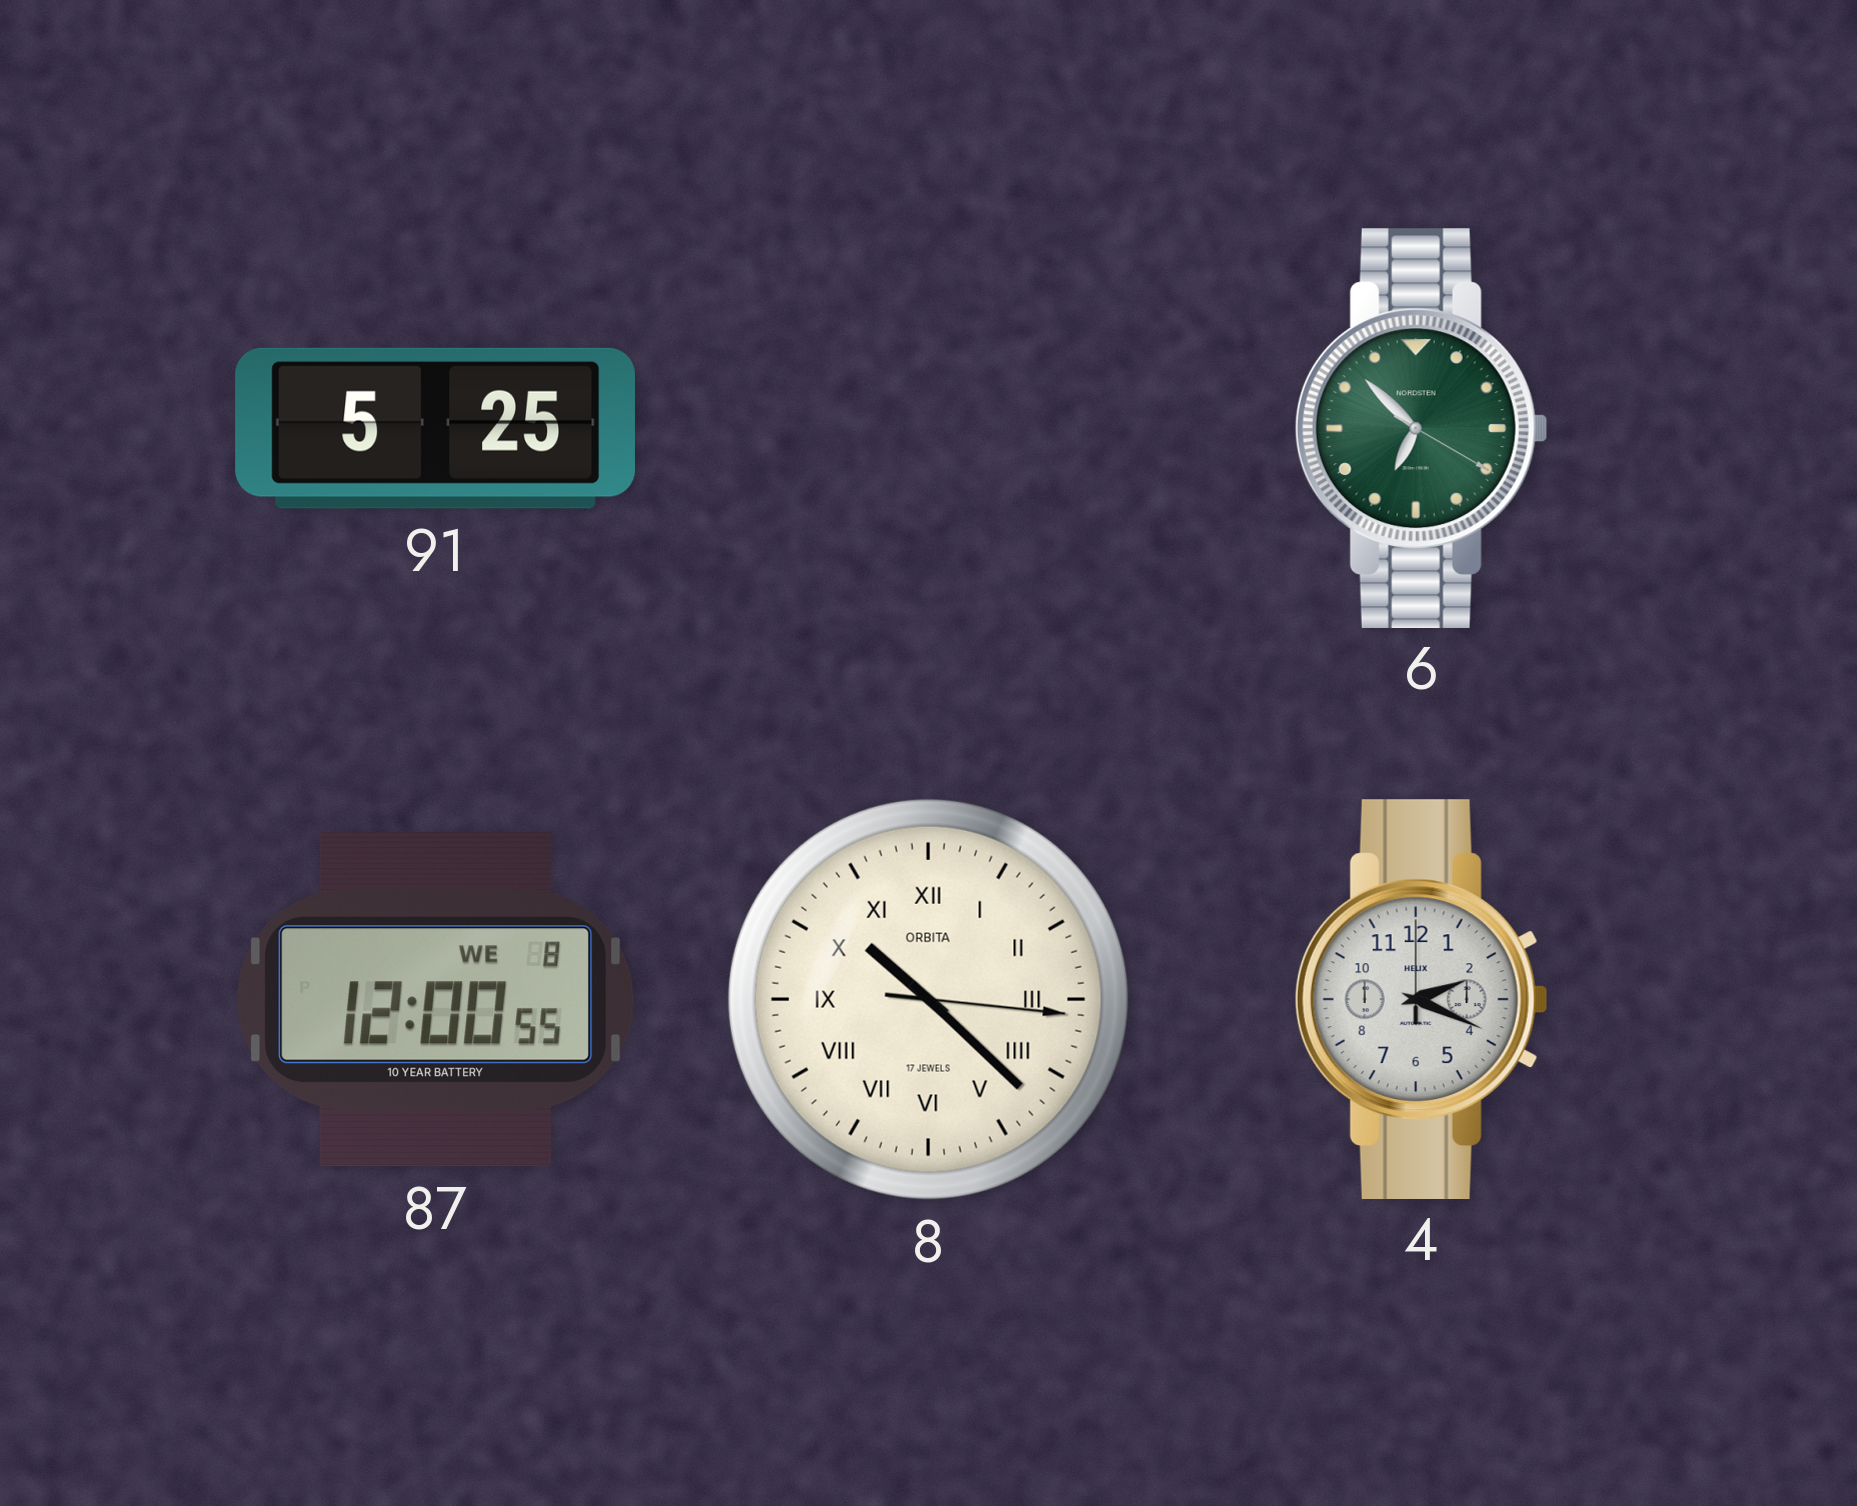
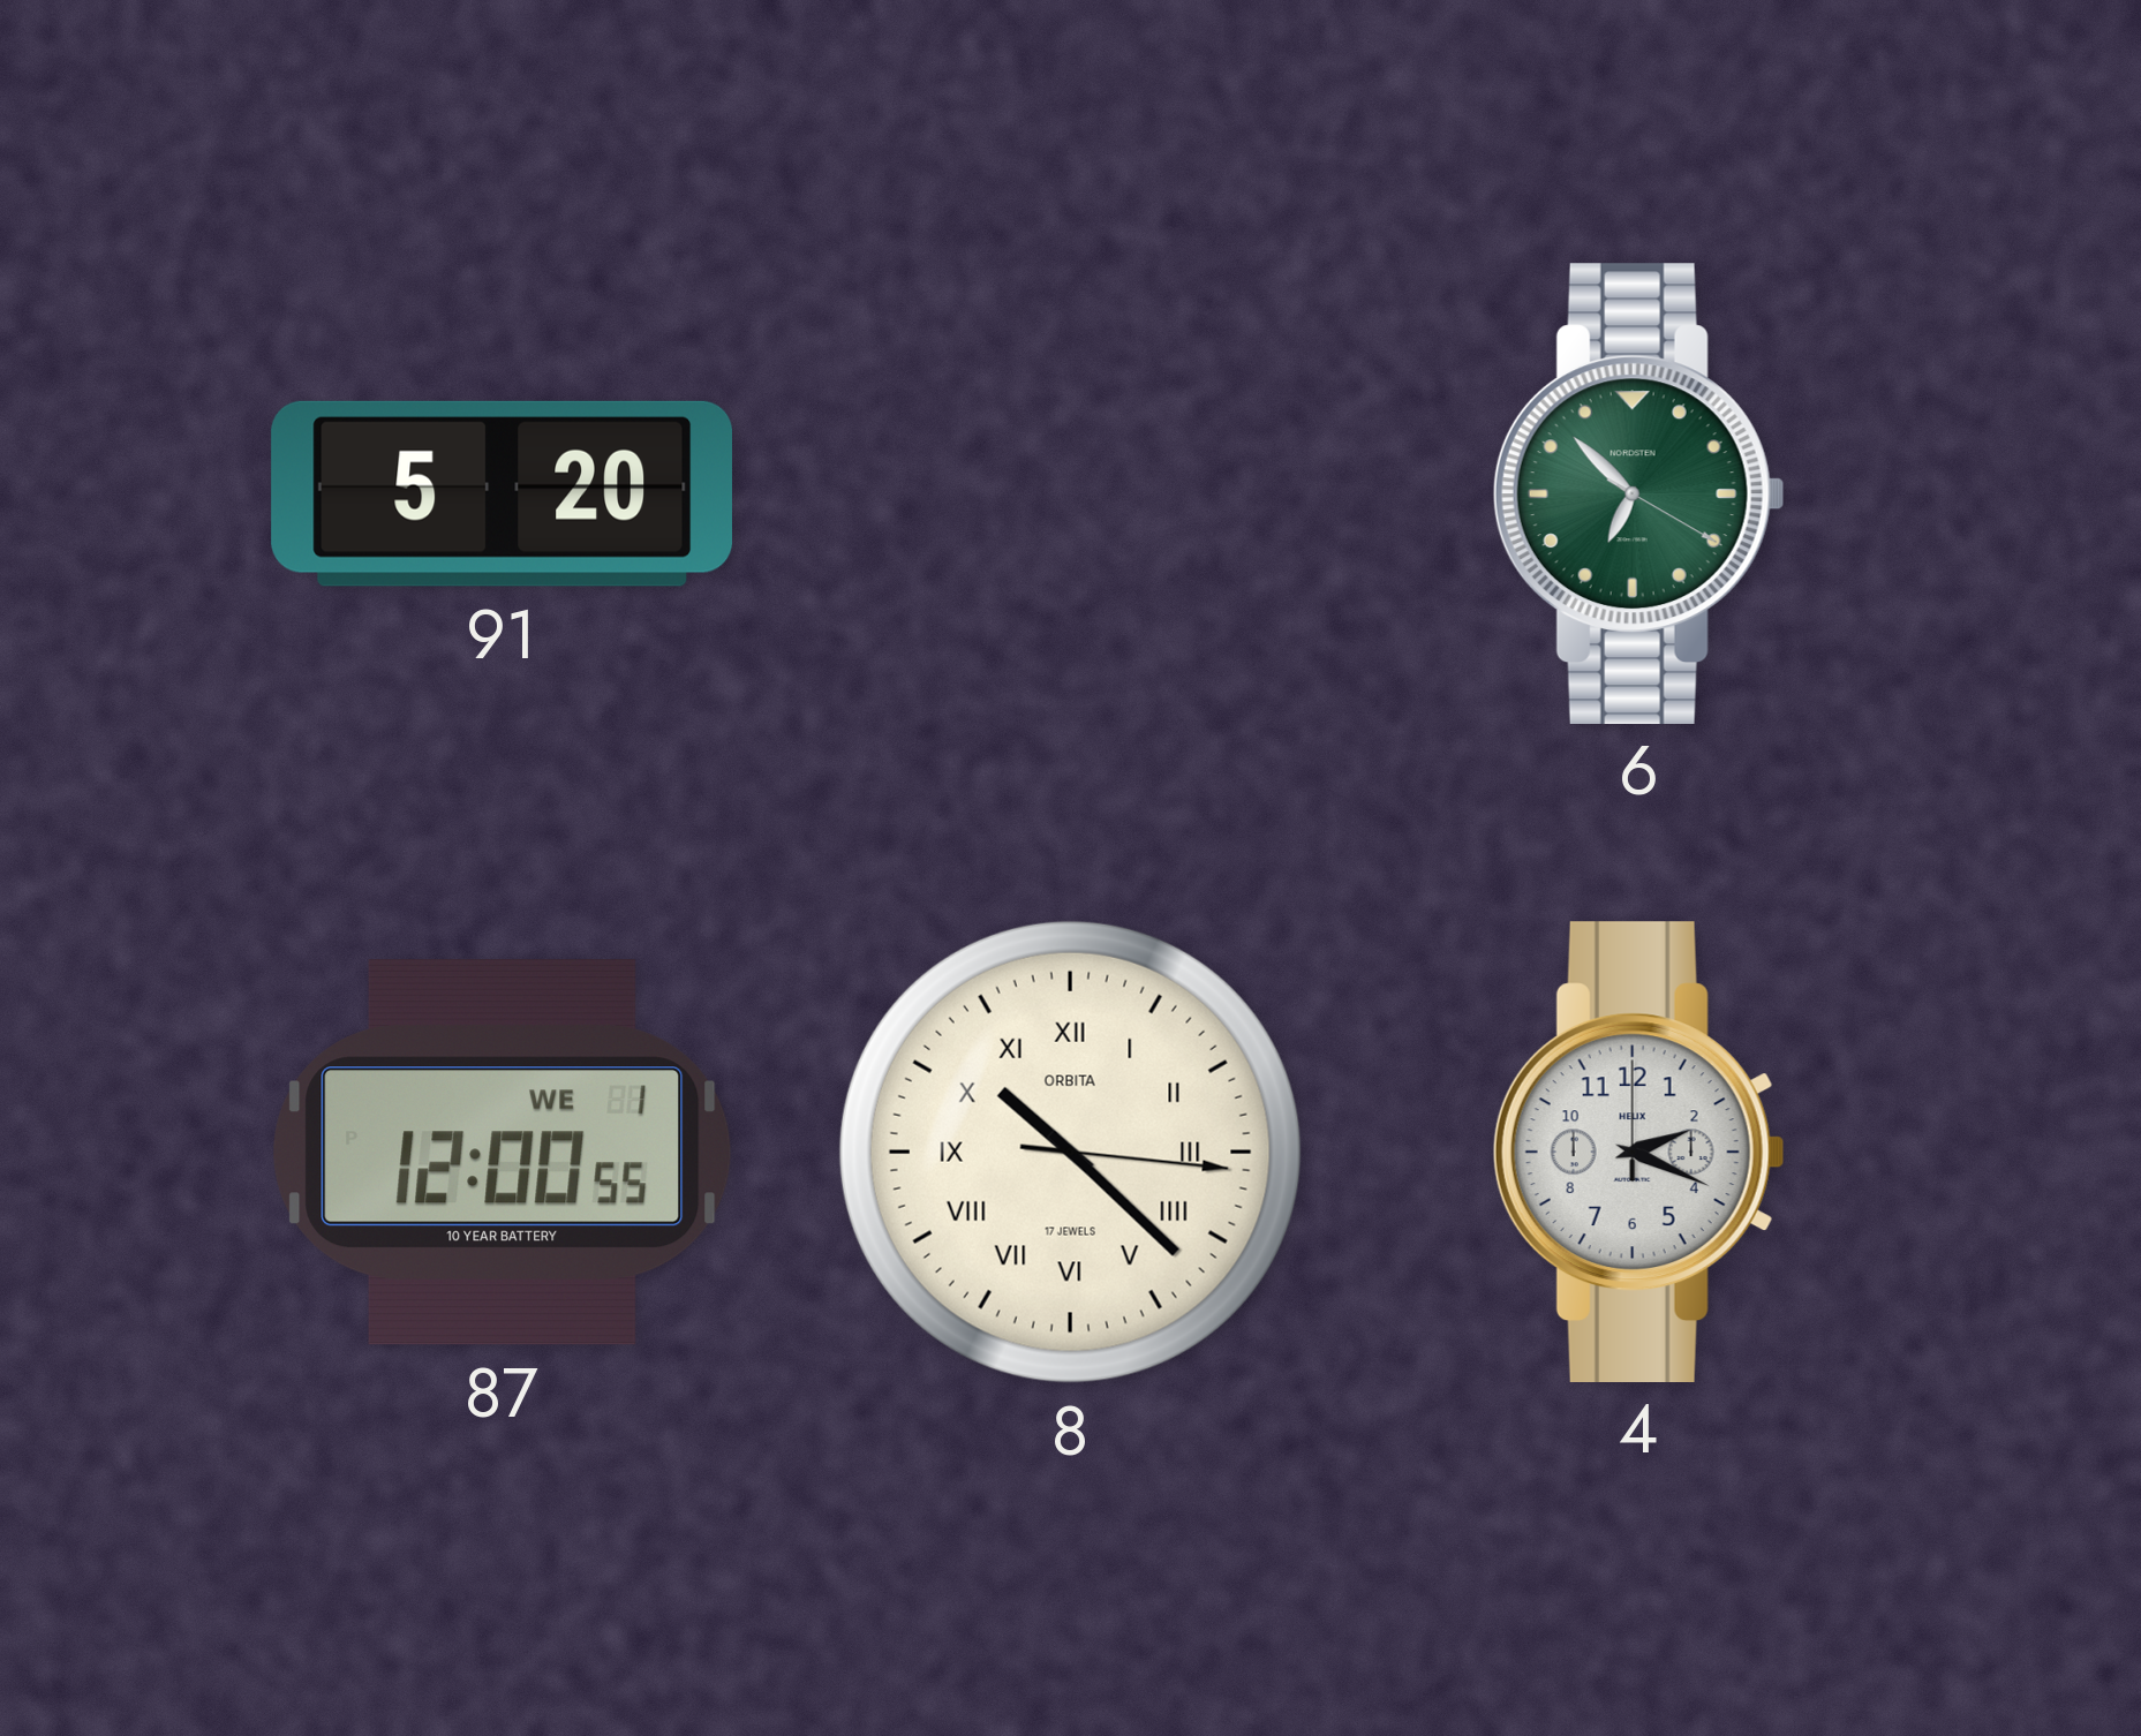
91: 5:25 -> 5:20
87 date: WE 8 -> WE 1
